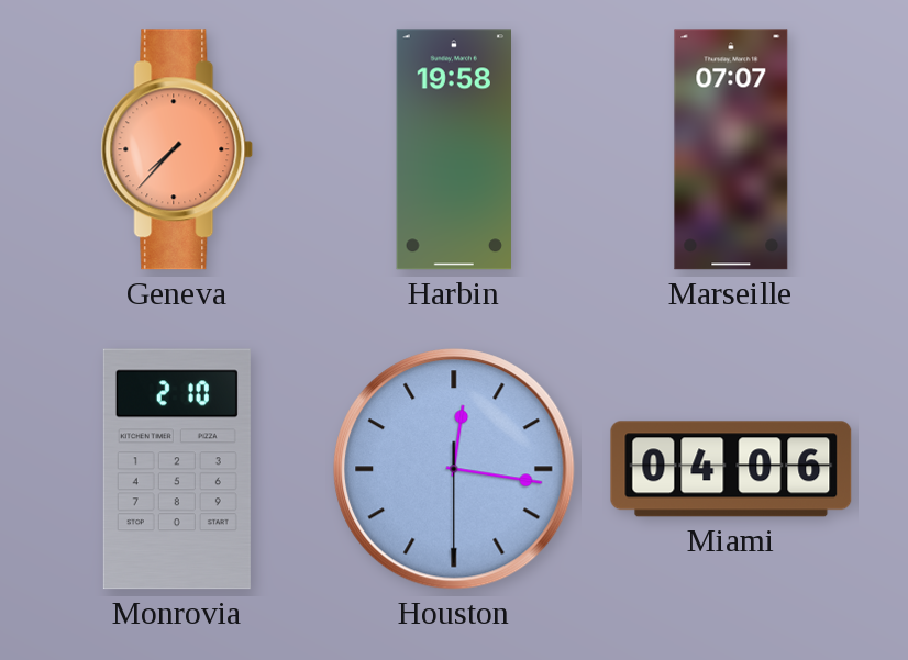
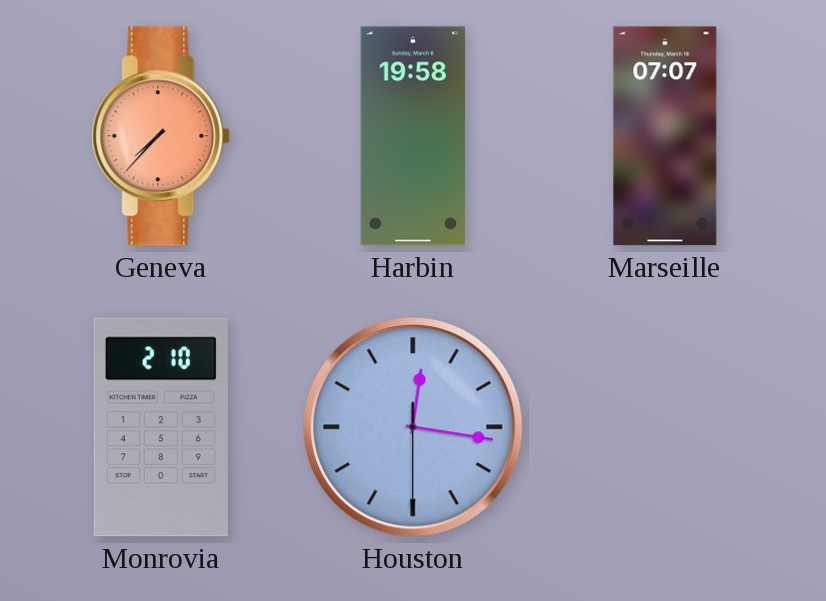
Miami: 04:06 -> none
